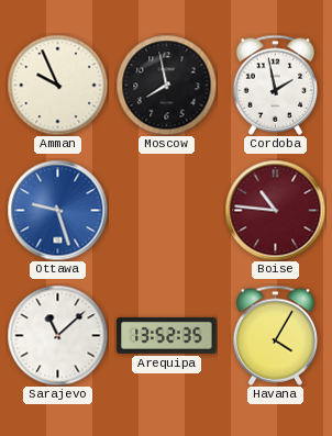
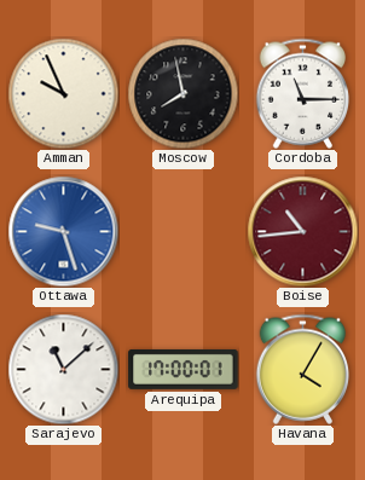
Cordoba: 1:58 -> 11:15
Boise: 10:46 -> 10:44
Arequipa: 13:52 -> 17:00
